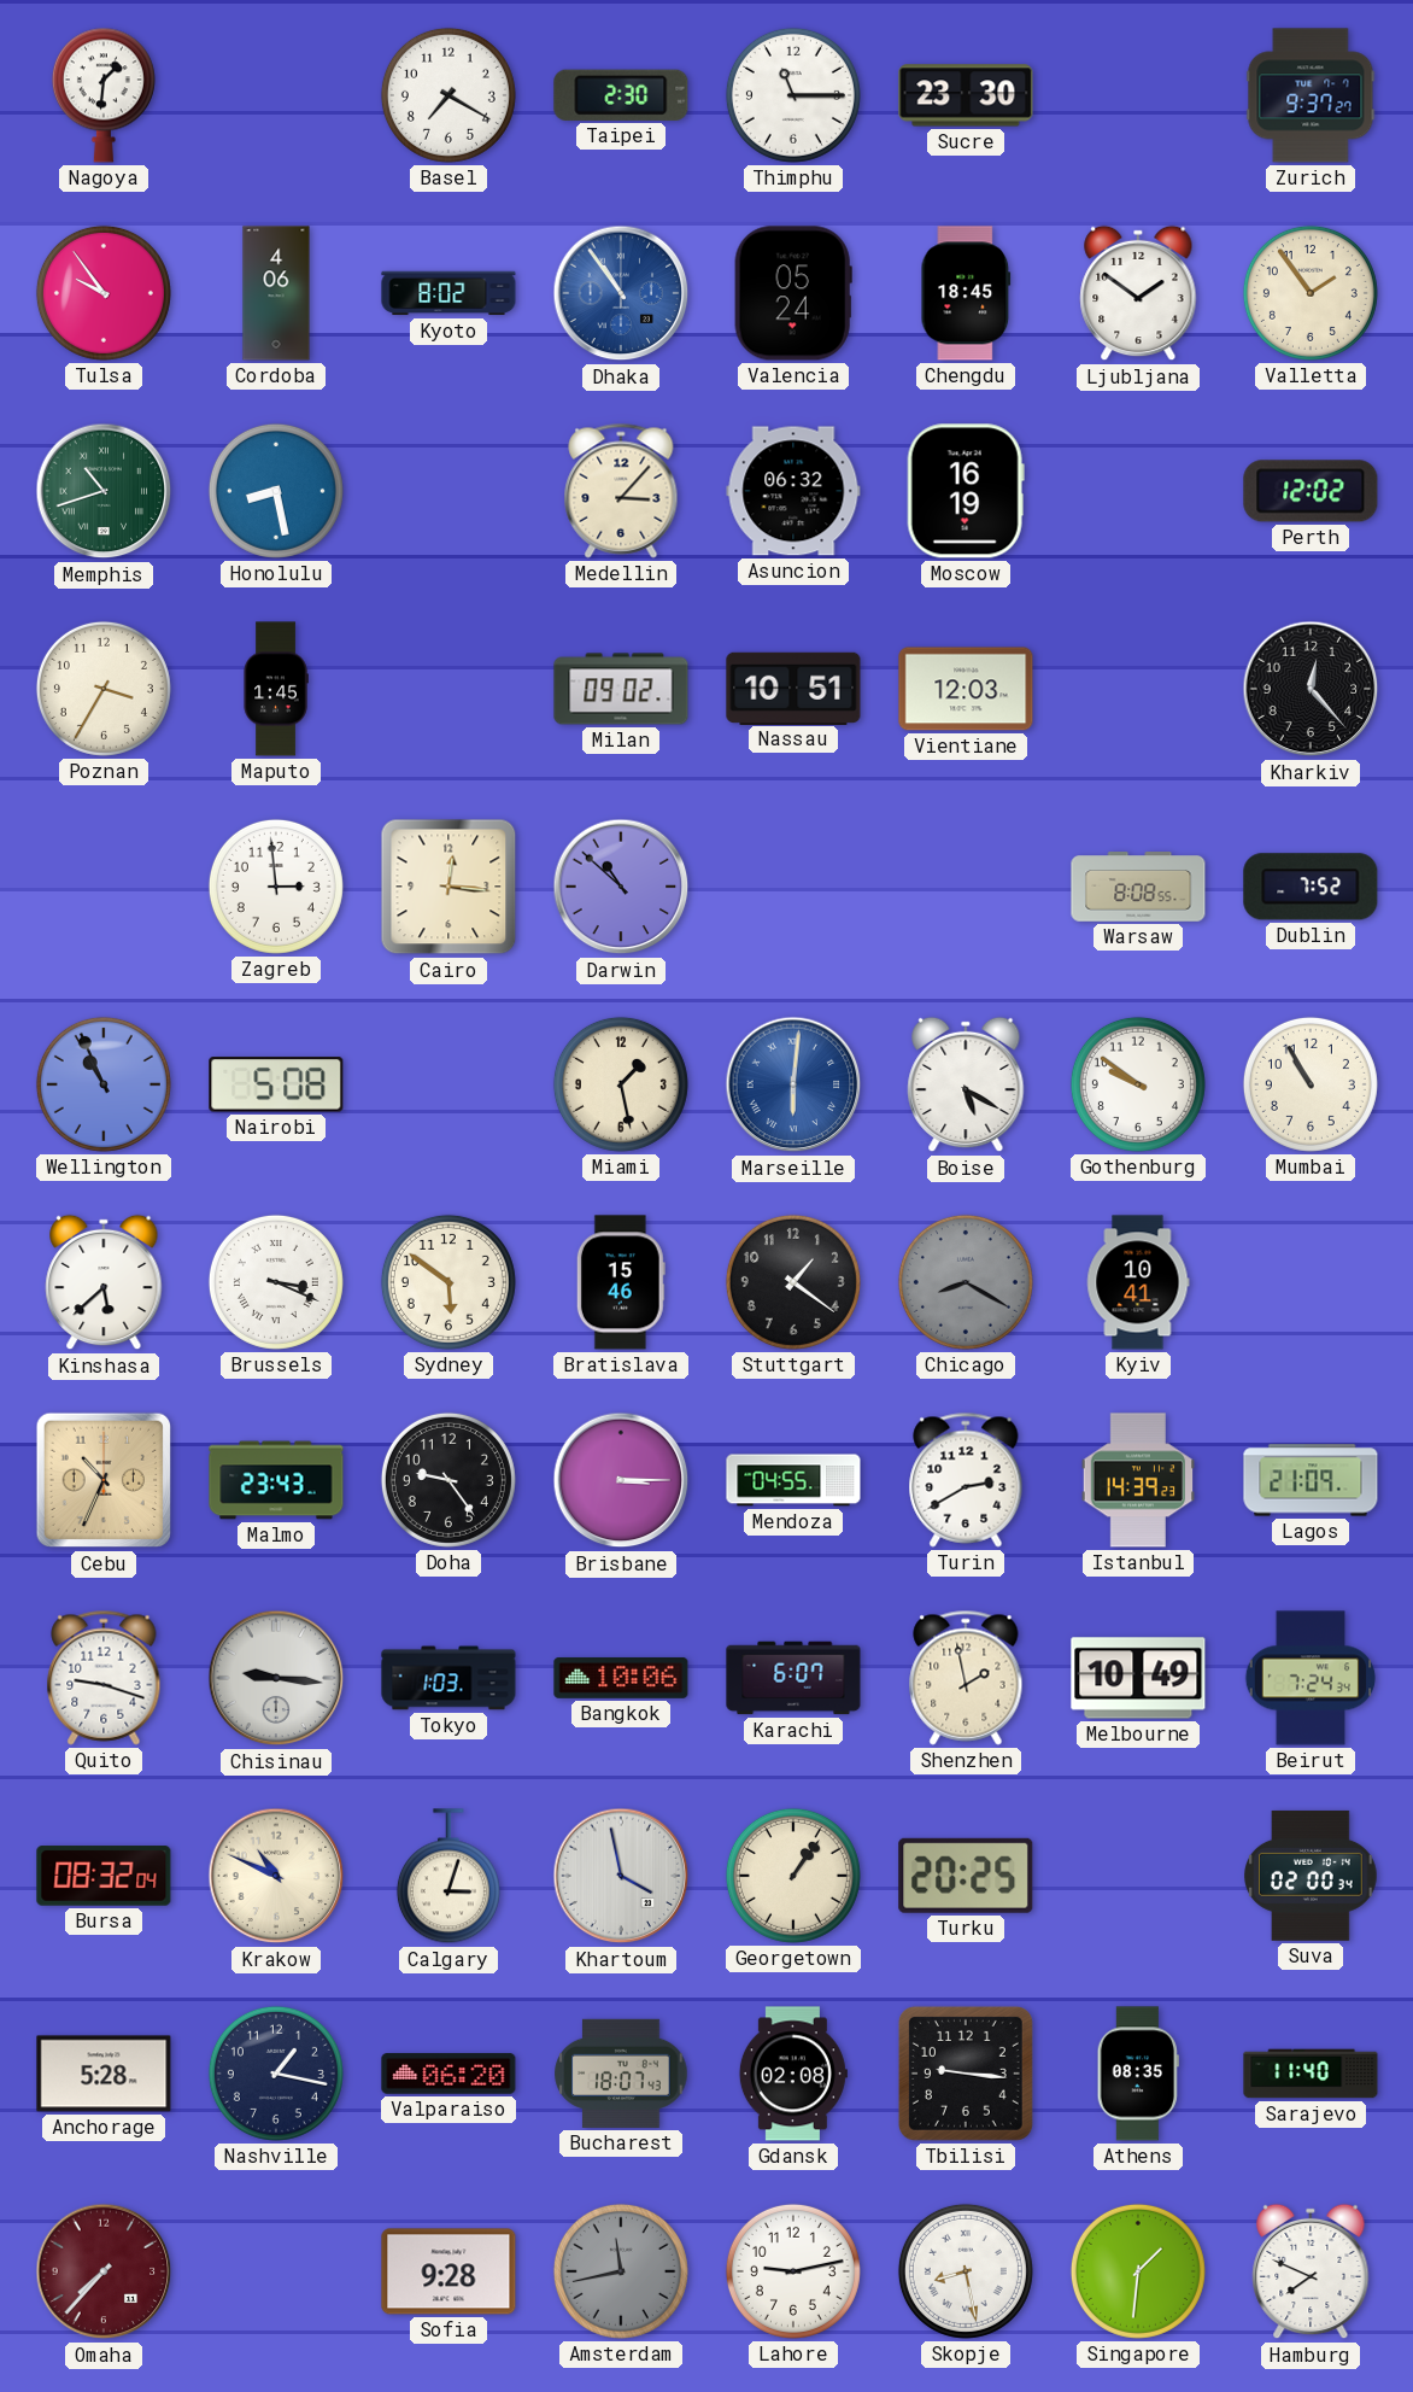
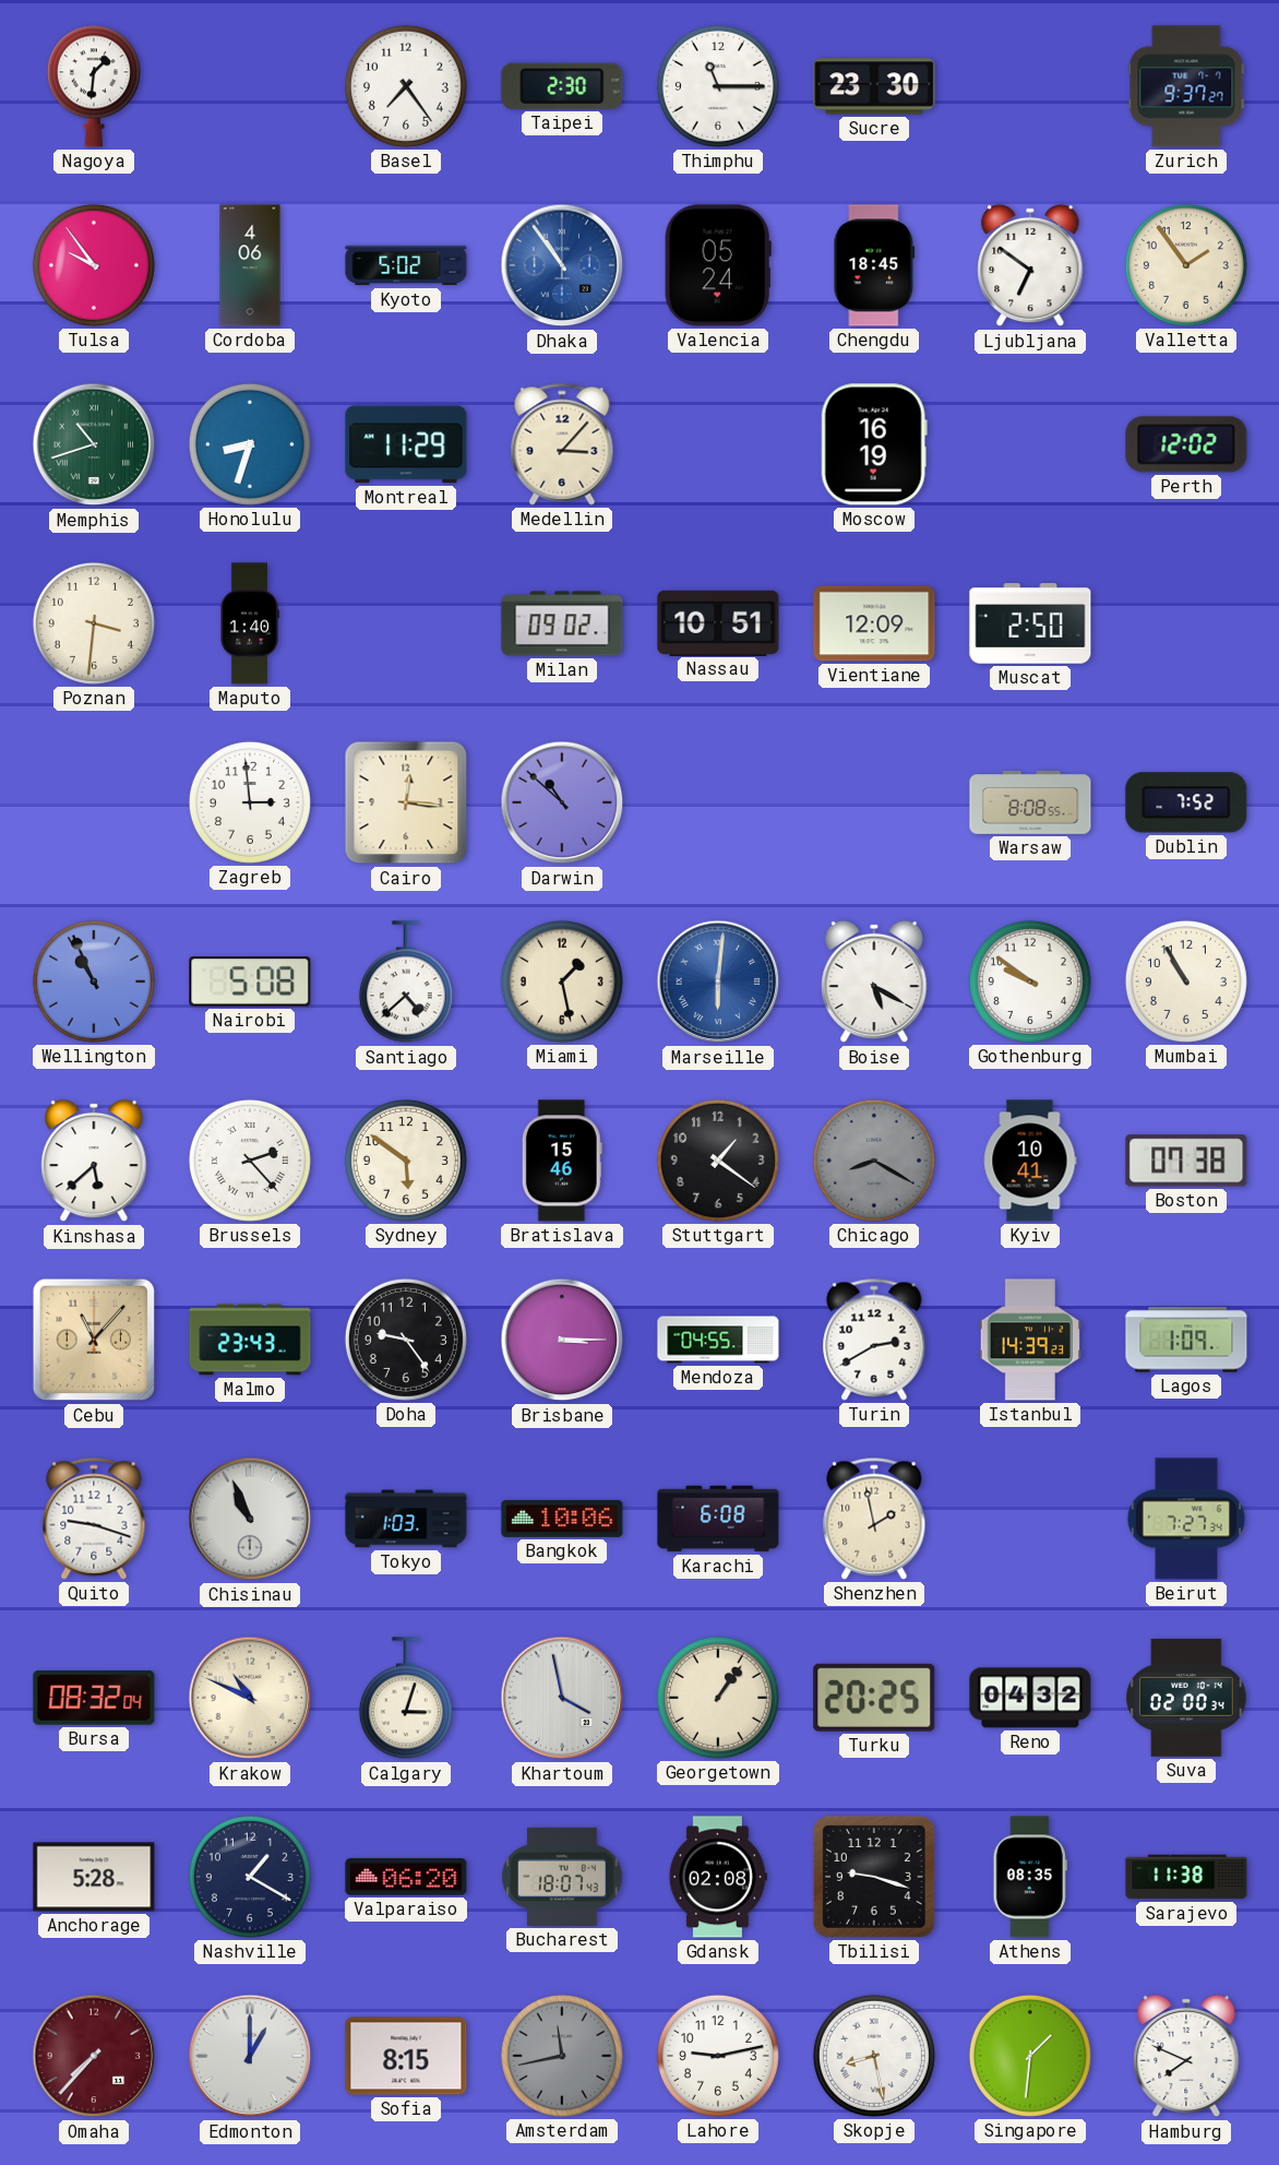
Basel: 7:20 -> 7:24
Kyoto: 8:02 -> 5:02
Ljubljana: 1:51 -> 6:51
Honolulu: 8:28 -> 8:33
Montreal: none -> 11:29
Asuncion: 06:32 -> none
Poznan: 3:35 -> 3:31
Maputo: 1:45 -> 1:40
Vientiane: 12:03 -> 12:09
Muscat: none -> 2:50
Kharkiv: 12:23 -> none
Santiago: none -> 4:38
Brussels: 3:19 -> 2:23
Boston: none -> 07:38
Cebu: 10:34 -> 11:07
Lagos: 21:09 -> 1:09
Chisinau: 9:16 -> 10:56
Karachi: 6:07 -> 6:08
Melbourne: 10:49 -> none
Beirut: 7:24 -> 7:27
Reno: none -> 04:32
Nashville: 1:17 -> 1:20
Tbilisi: 9:16 -> 9:18
Sarajevo: 11:40 -> 11:38
Edmonton: none -> 1:00
Sofia: 9:28 -> 8:15
